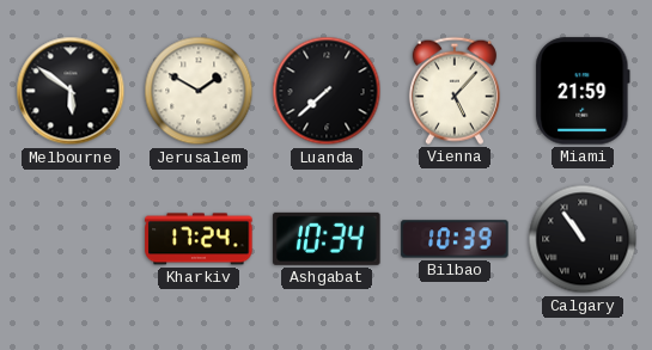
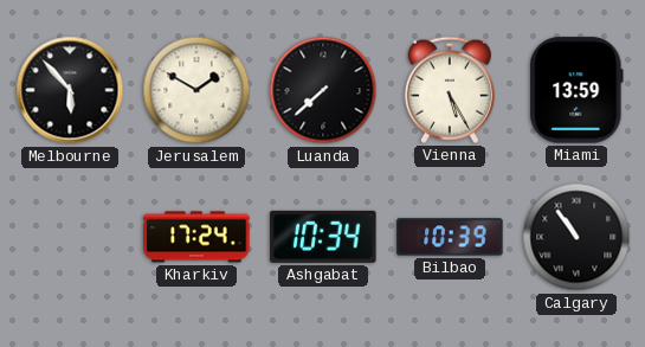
Melbourne: 5:51 -> 5:53
Vienna: 5:07 -> 5:25
Miami: 21:59 -> 13:59
